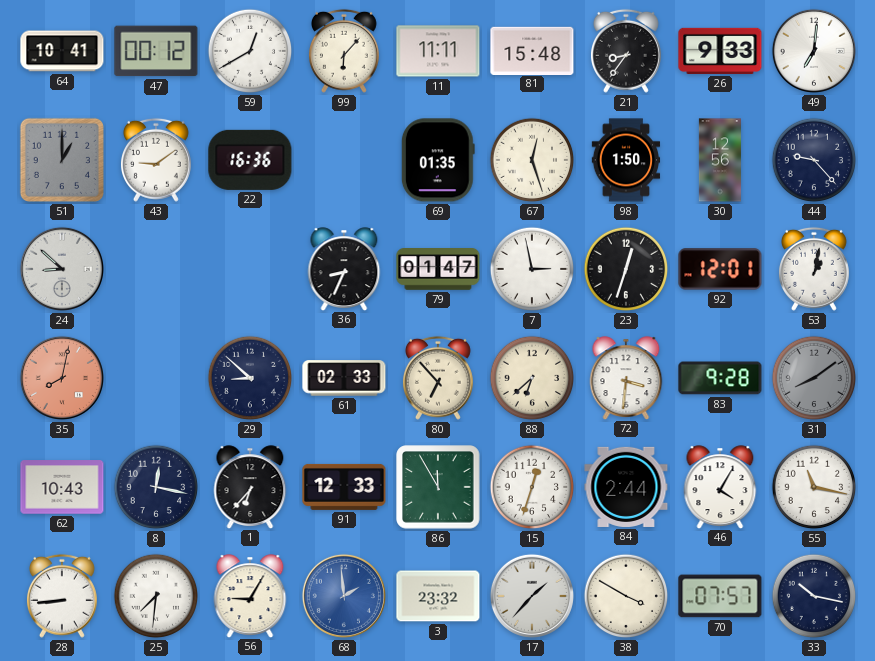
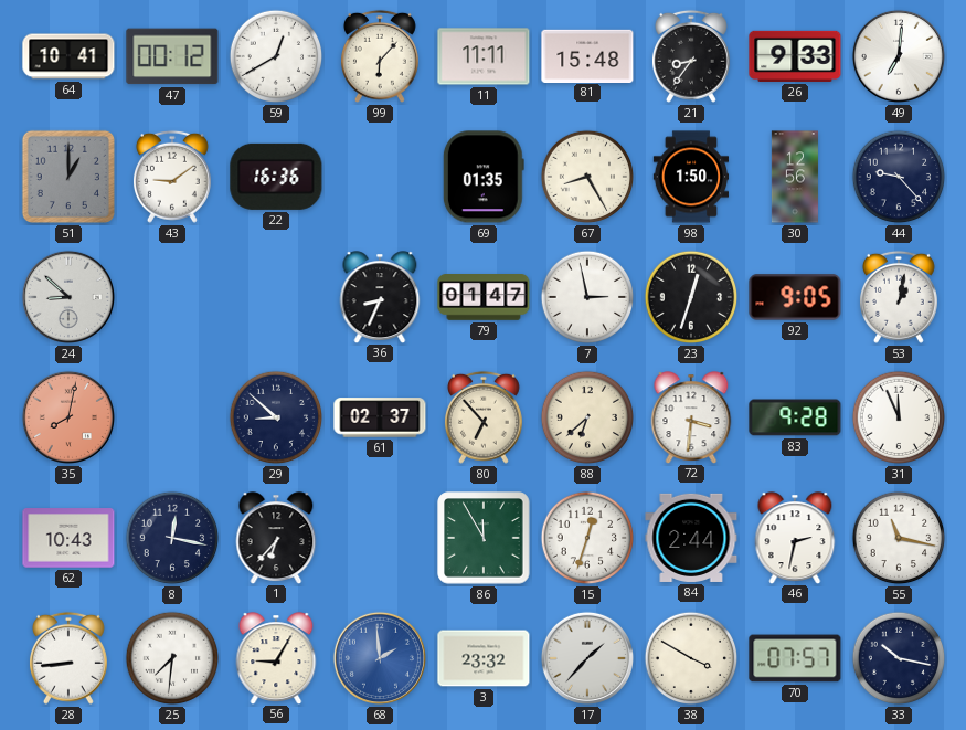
67: 12:27 -> 8:25
92: 12:01 -> 9:05
61: 02:33 -> 02:37
31: 8:09 -> 11:56
31 dial: grey -> white
91: 12:33 -> none
46: 4:05 -> 2:32
